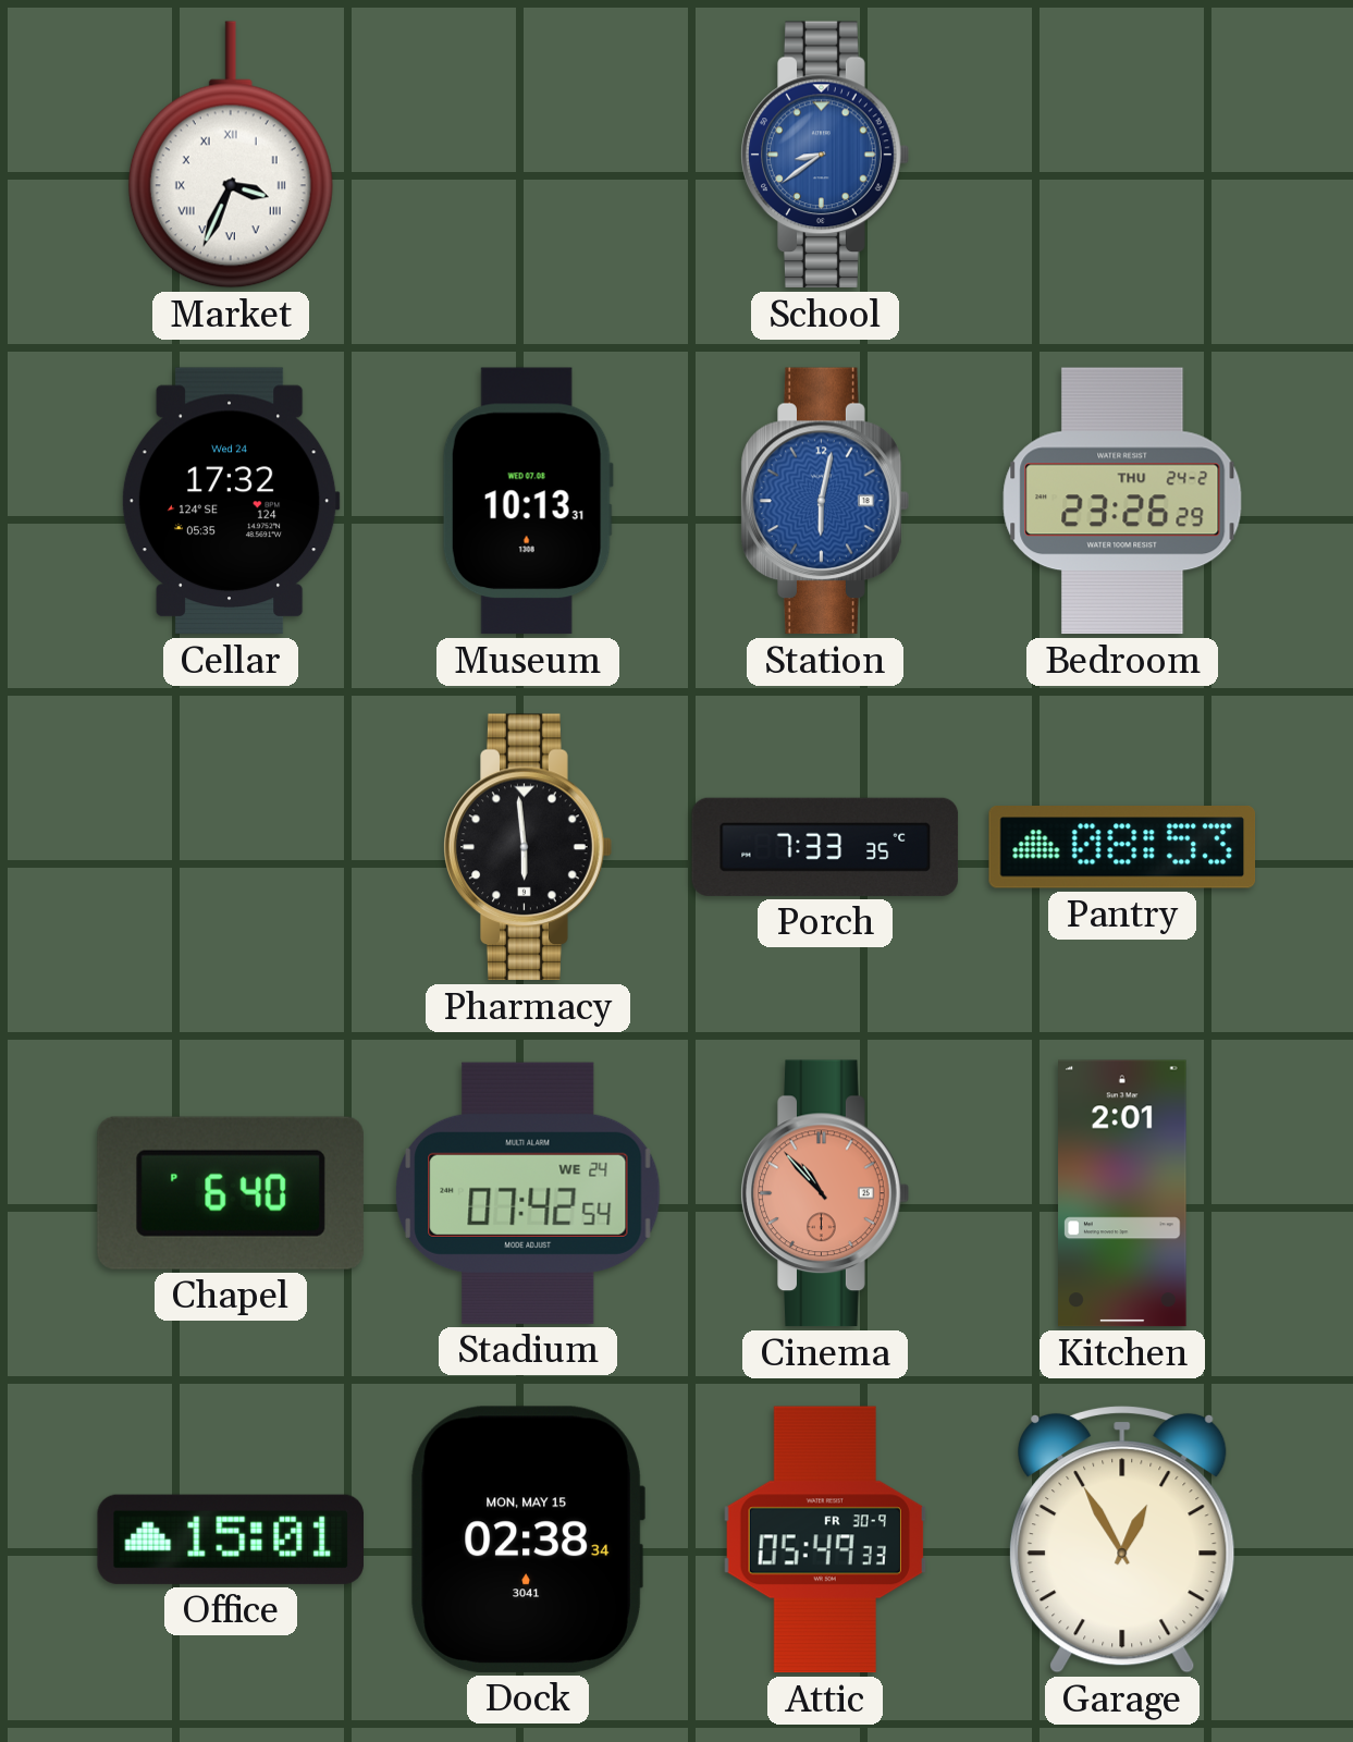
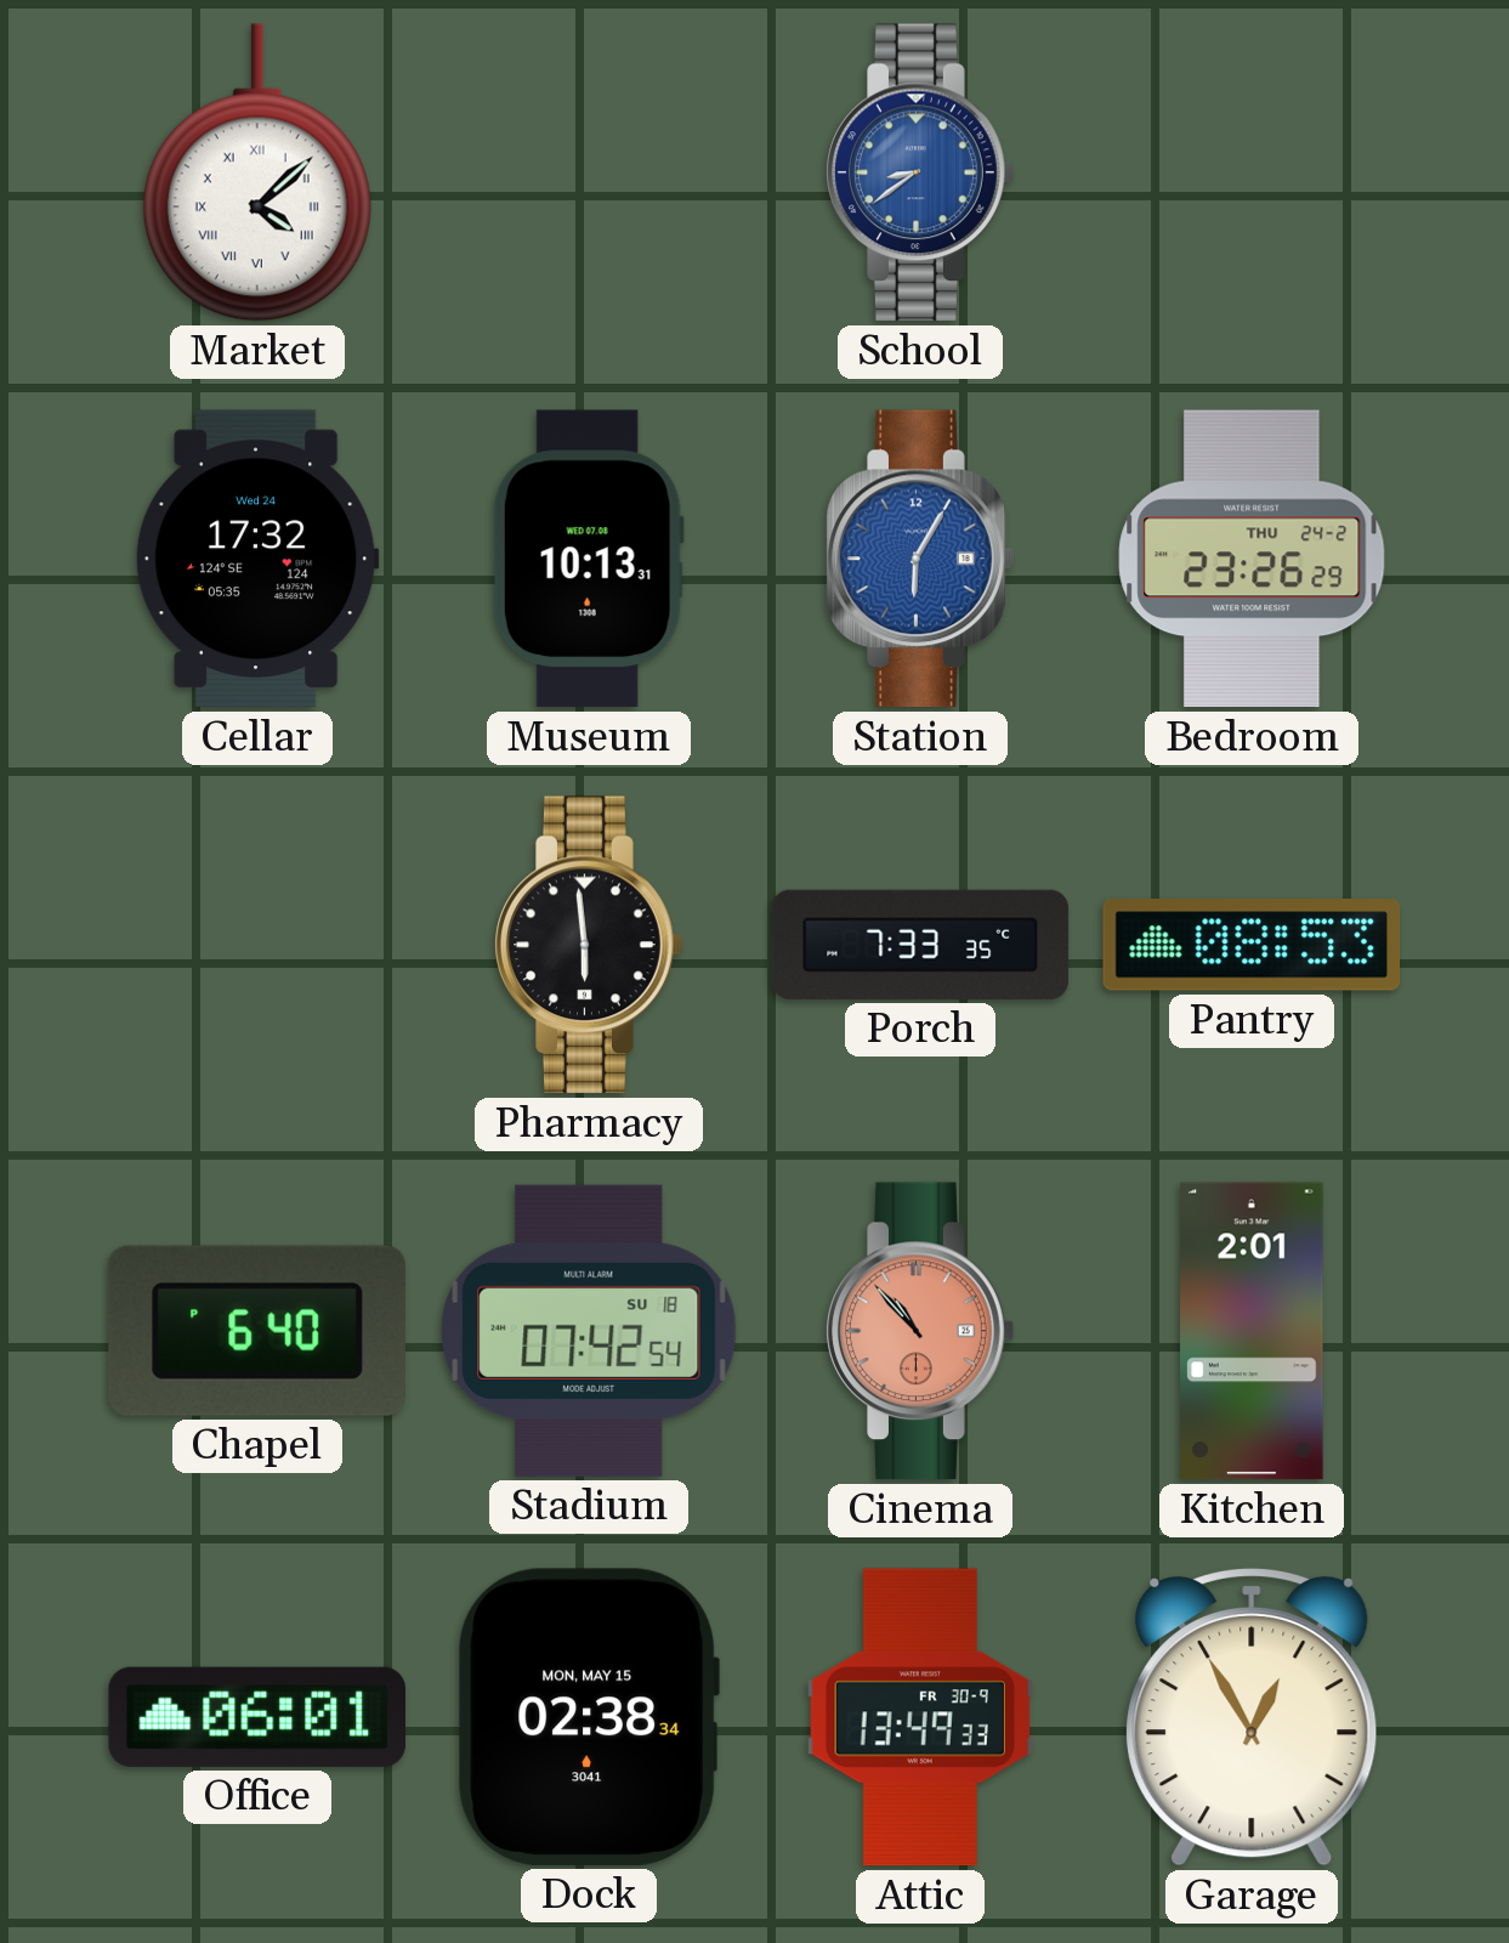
Market: 3:34 -> 4:08
Station: 6:02 -> 6:05
Stadium date: WE 24 -> SU 18
Office: 15:01 -> 06:01
Attic: 05:49 -> 13:49
